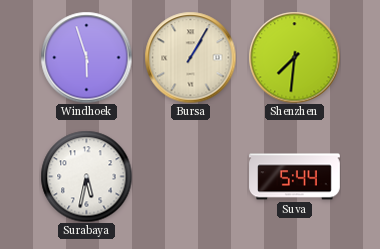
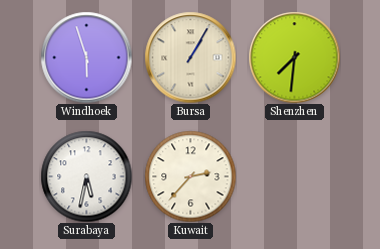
Kuwait: none -> 2:37
Suva: 5:44 -> none
